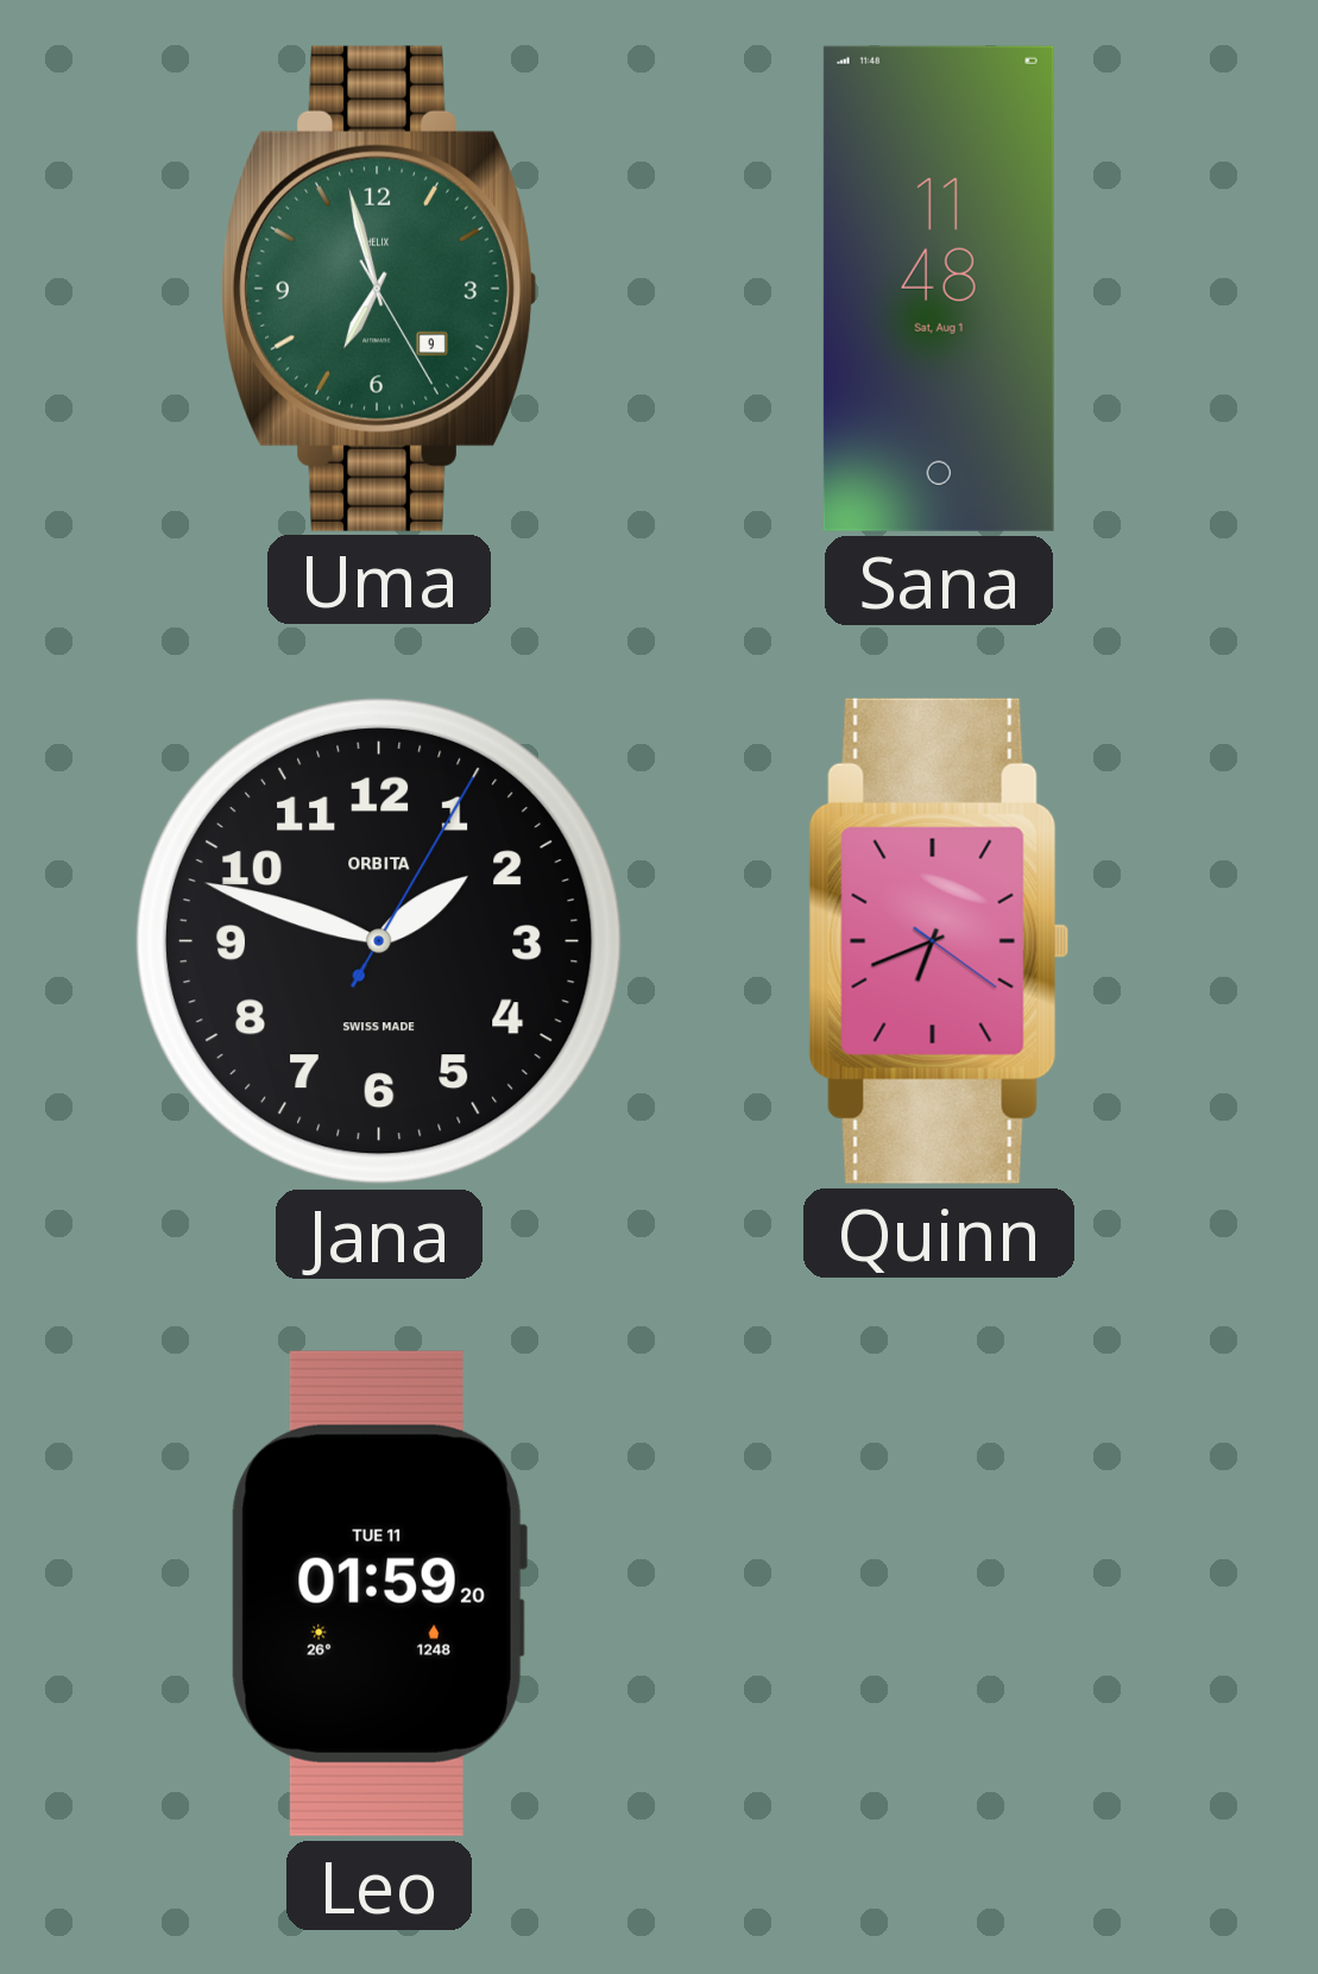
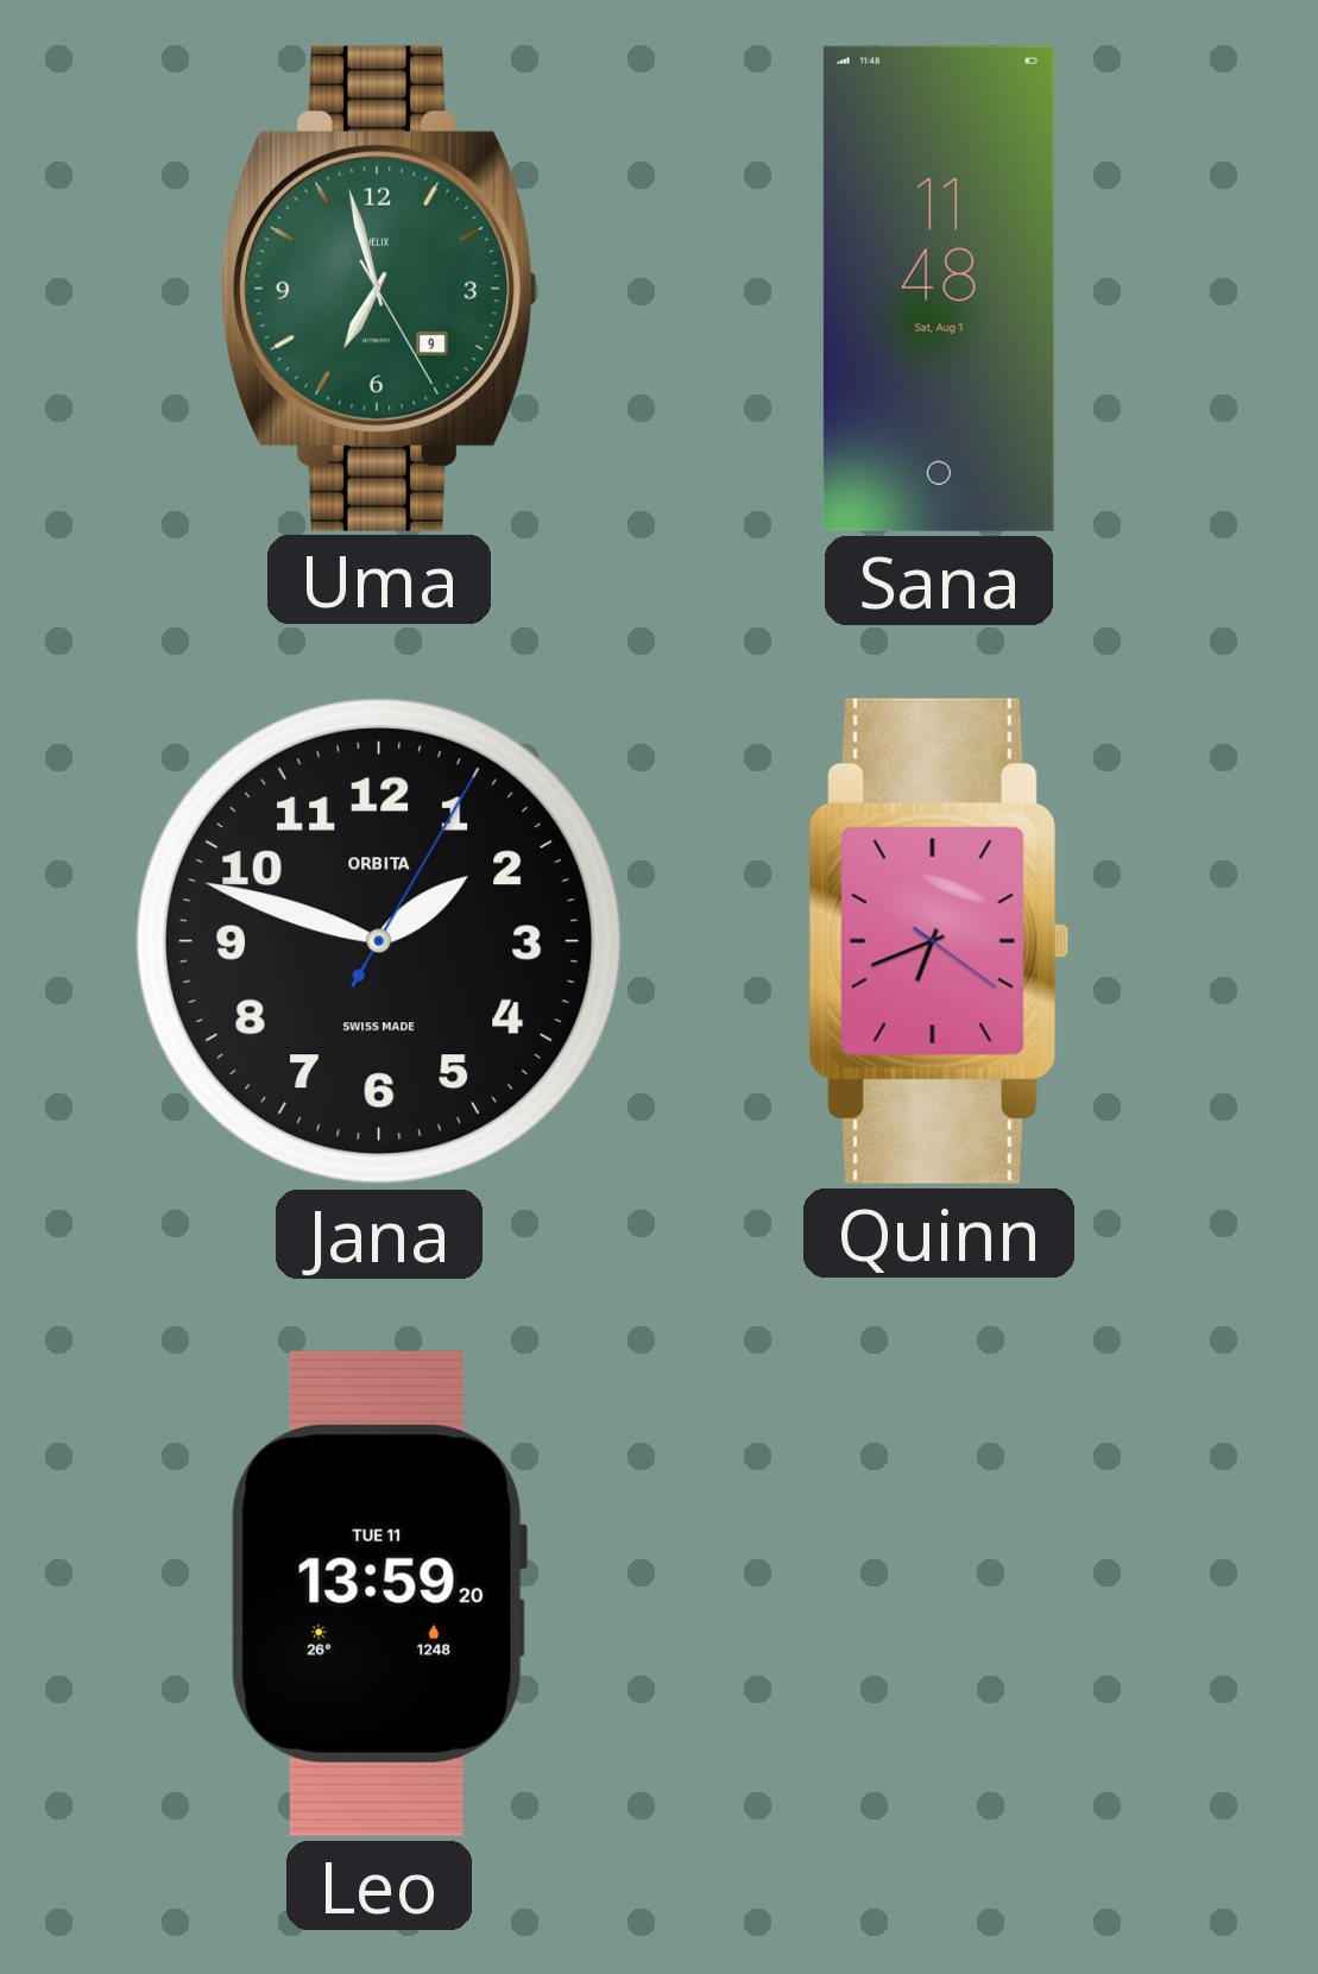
Leo: 01:59 -> 13:59
